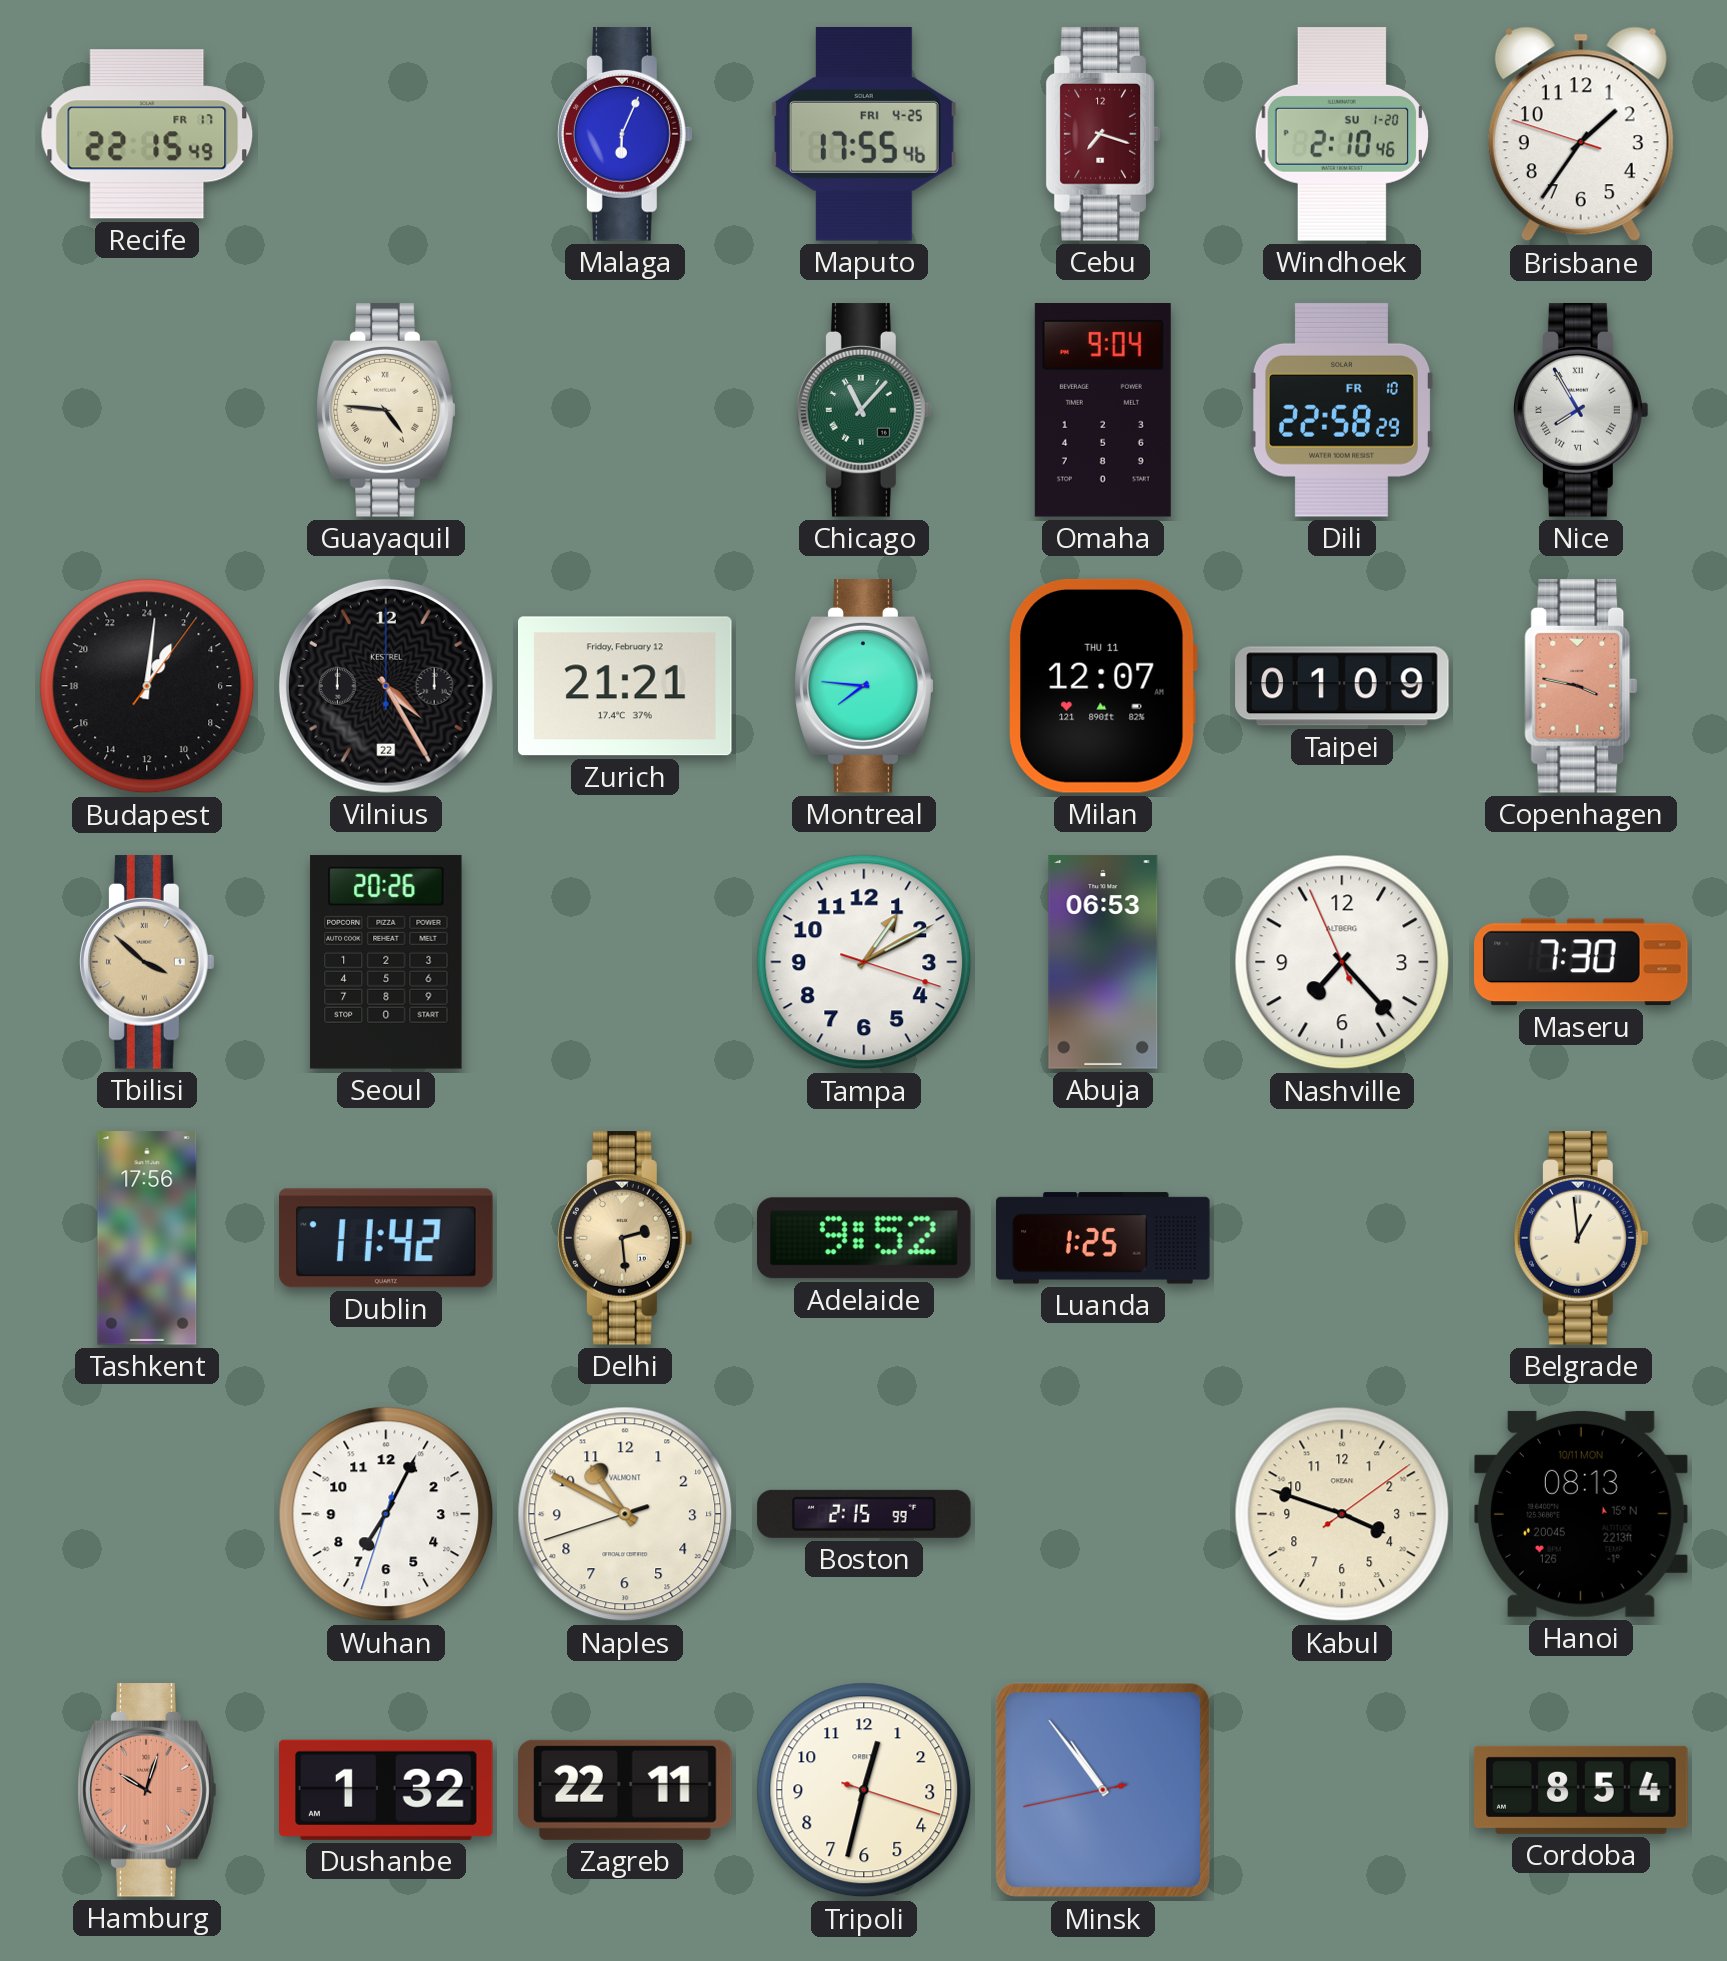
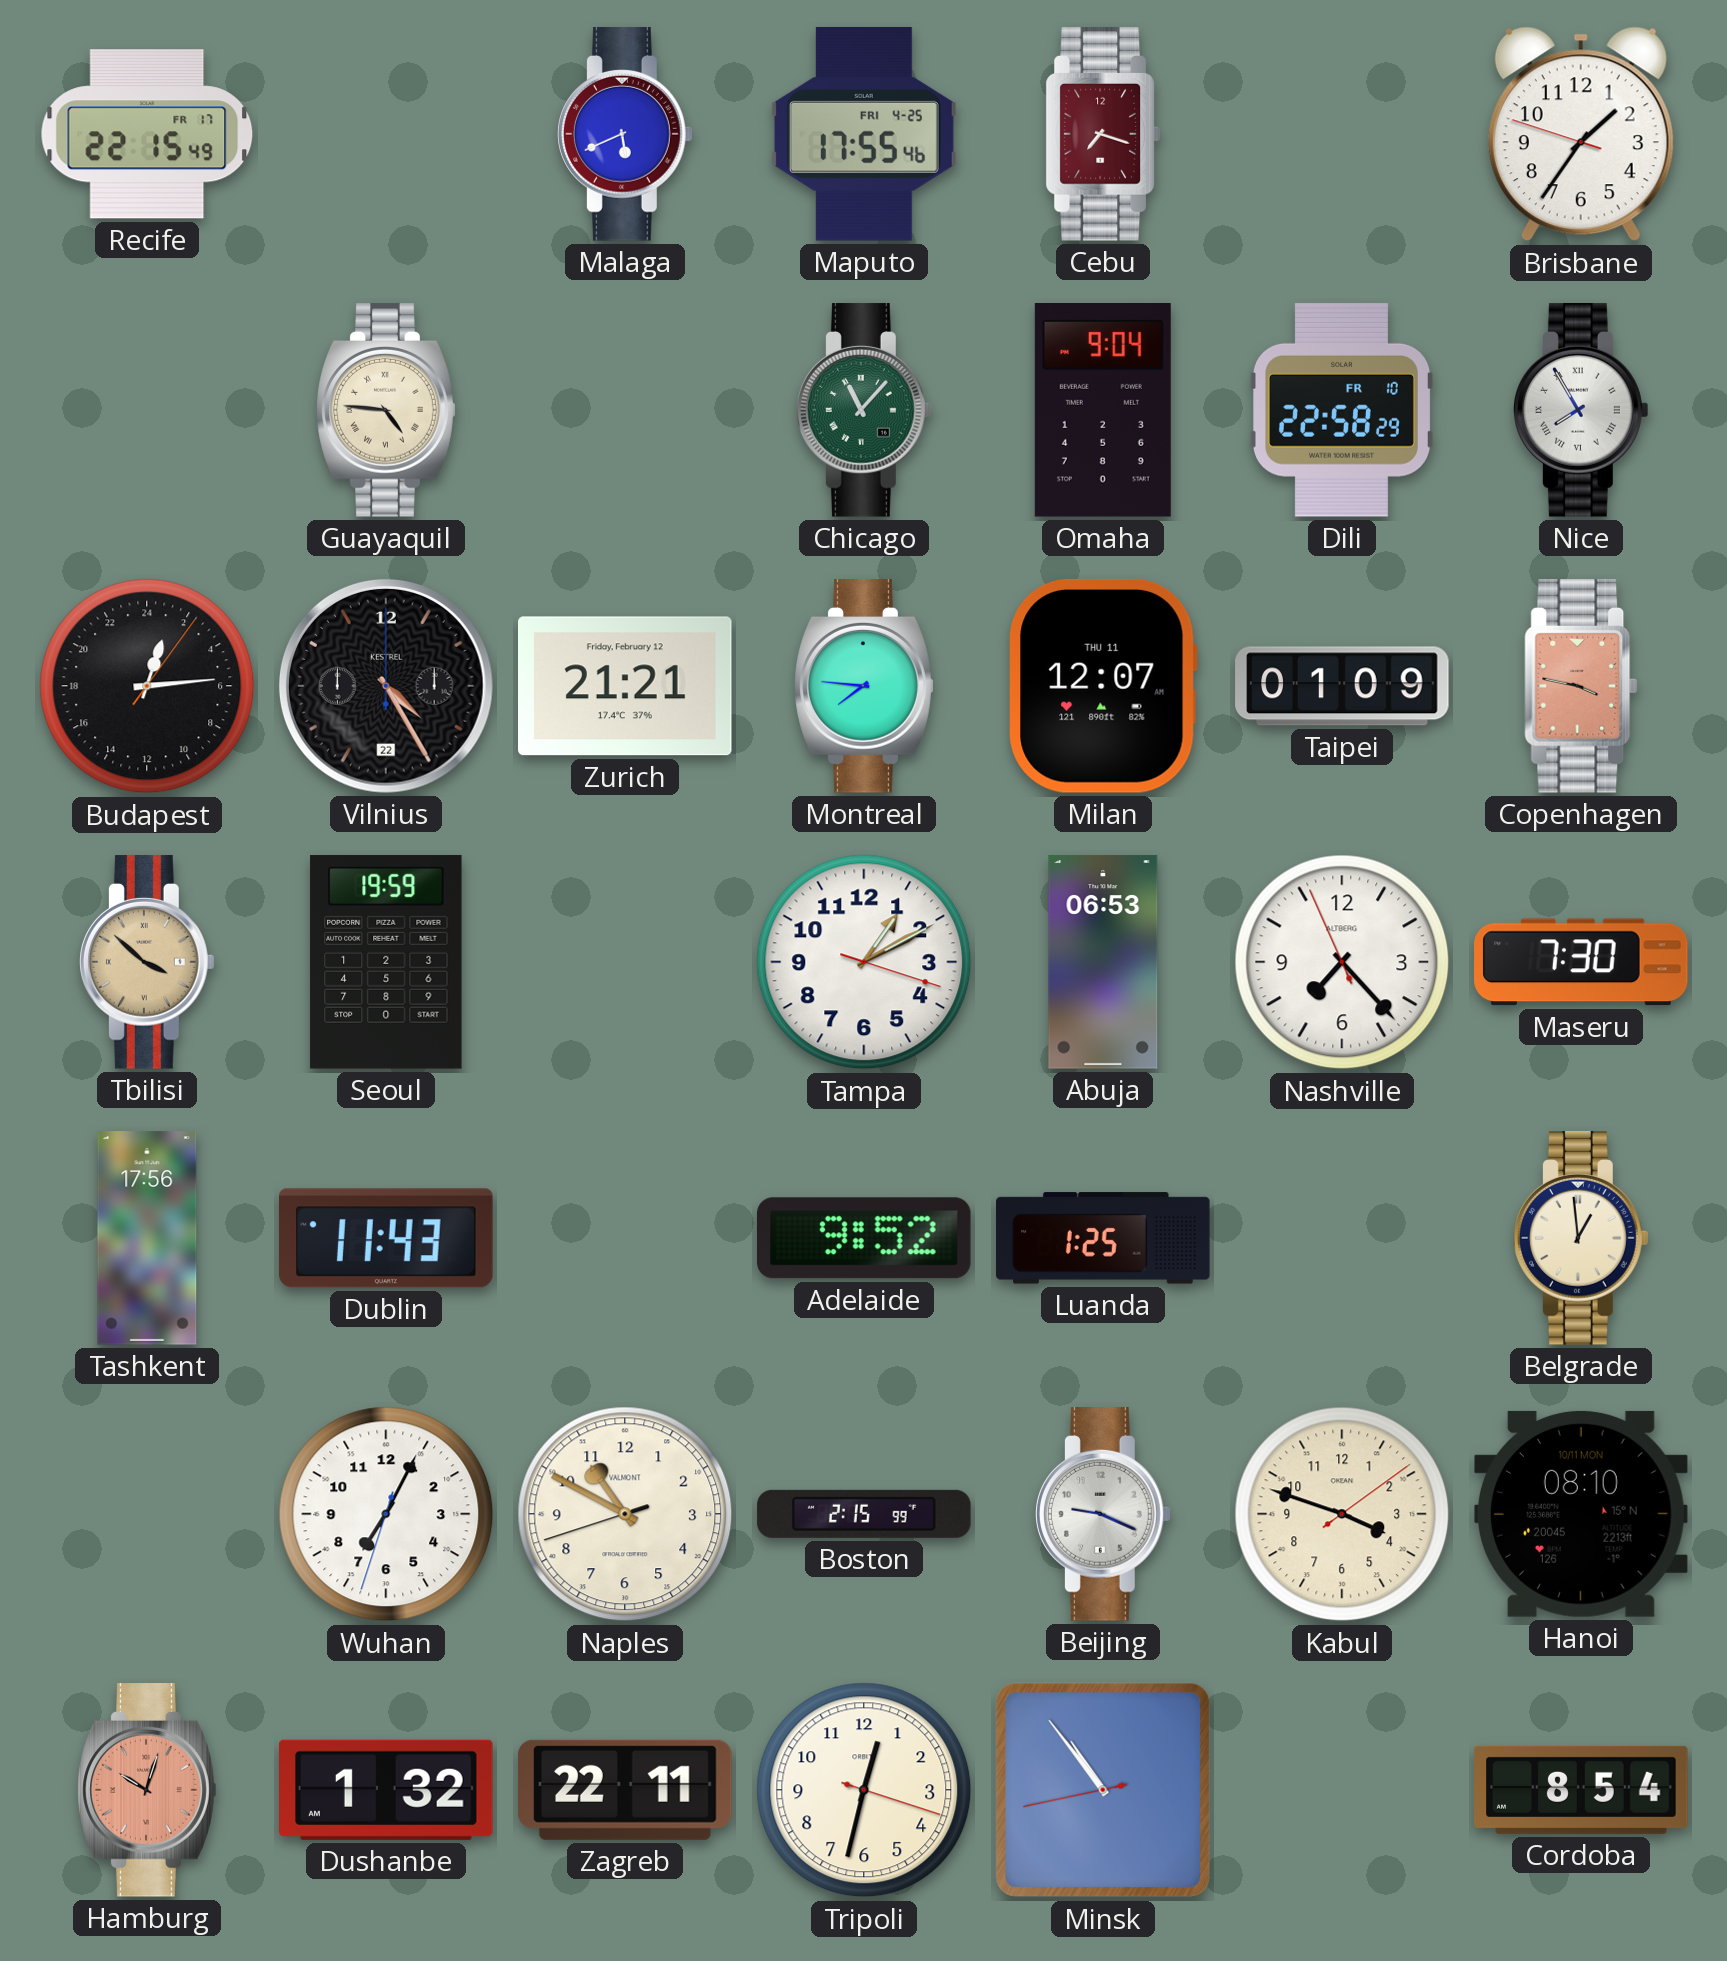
Malaga: 6:04 -> 5:41
Windhoek: 2:10 -> none
Budapest: 2:01 -> 1:14
Seoul: 20:26 -> 19:59
Dublin: 11:42 -> 11:43
Delhi: 2:29 -> none
Beijing: none -> 9:19
Hanoi: 08:13 -> 08:10
